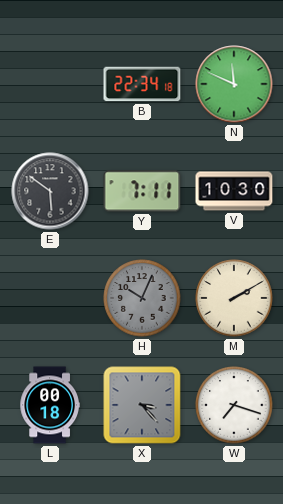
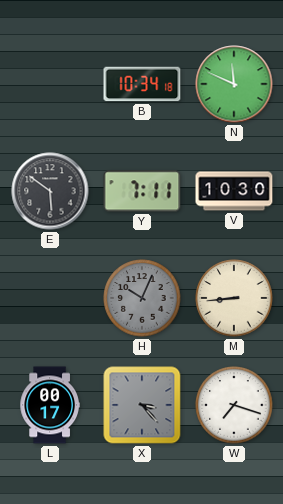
B: 22:34 -> 10:34
M: 2:10 -> 8:44
L: 00:18 -> 00:17
